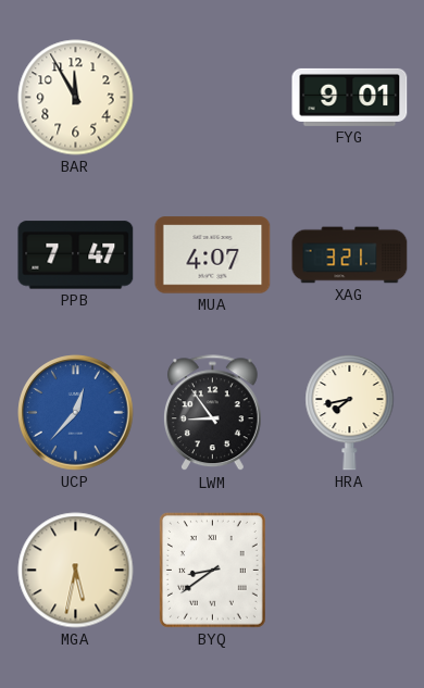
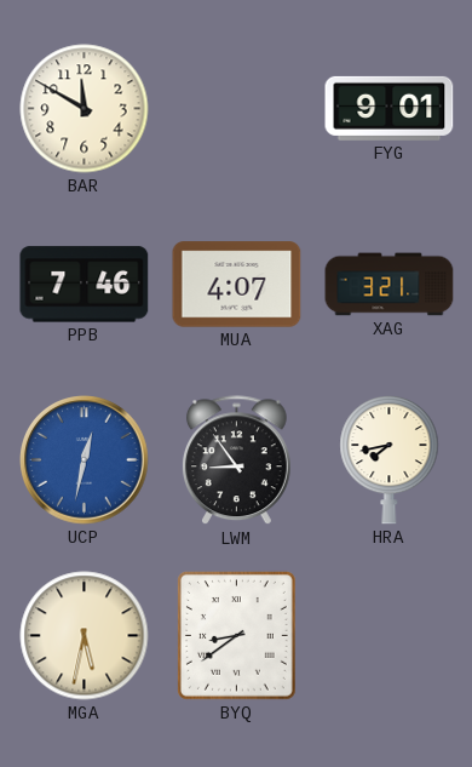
BAR: 11:55 -> 11:50
PPB: 7:47 -> 7:46
UCP: 12:37 -> 12:32
